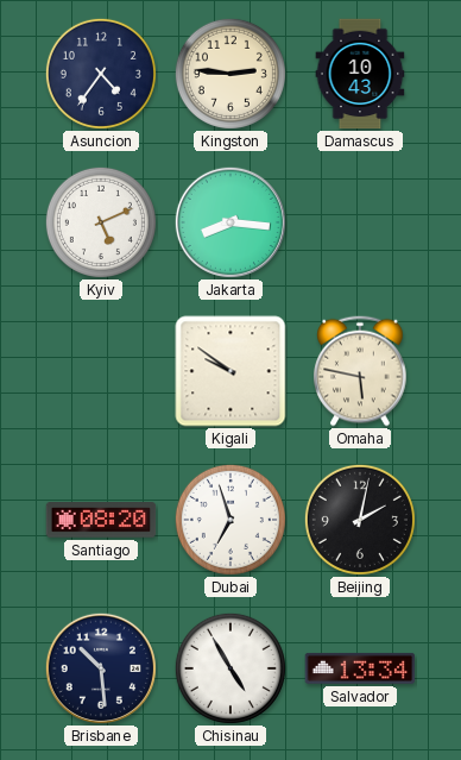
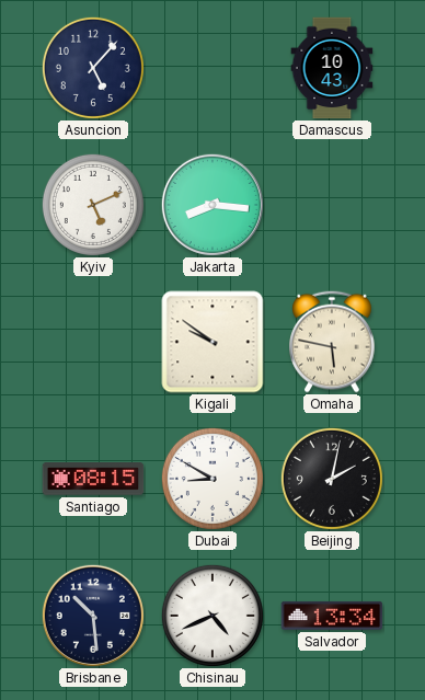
Asuncion: 4:36 -> 5:07
Kingston: 2:46 -> none
Santiago: 08:20 -> 08:15
Dubai: 6:57 -> 8:50
Chisinau: 4:55 -> 4:41
